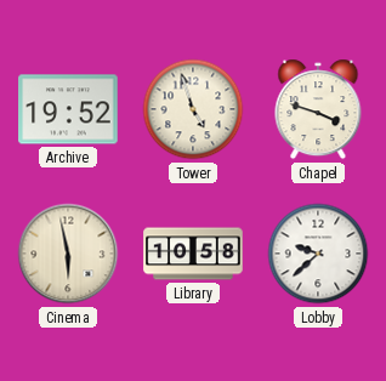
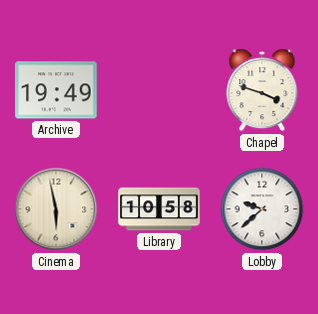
Archive: 19:52 -> 19:49
Tower: 4:57 -> none
